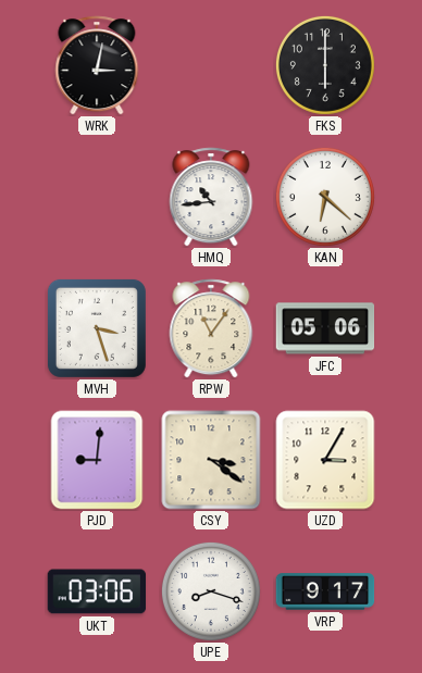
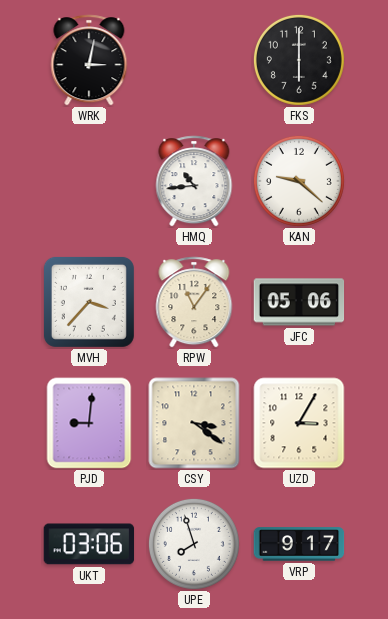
KAN: 6:22 -> 9:22
MVH: 3:27 -> 3:37
UPE: 8:18 -> 7:57
